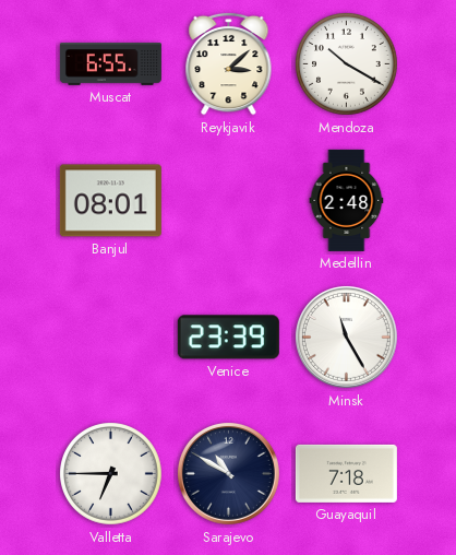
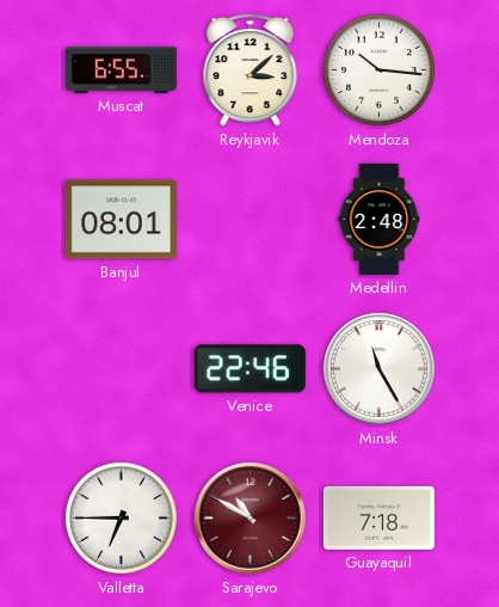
Mendoza: 10:20 -> 10:16
Venice: 23:39 -> 22:46
Sarajevo dial: navy -> burgundy
